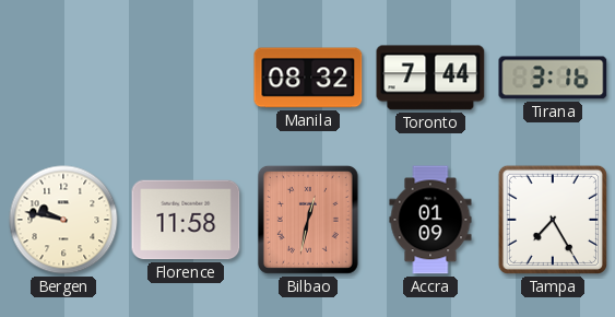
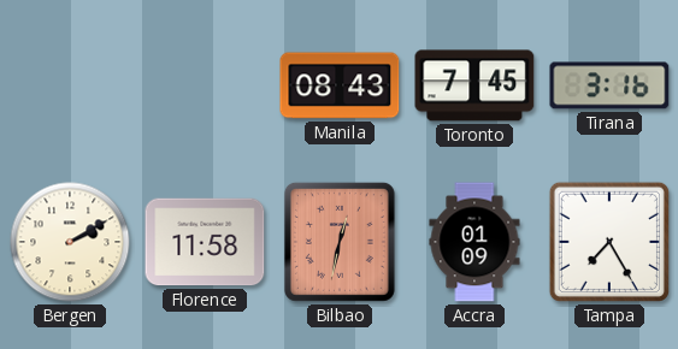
Manila: 08:32 -> 08:43
Toronto: 7:44 -> 7:45
Bergen: 9:47 -> 2:10
